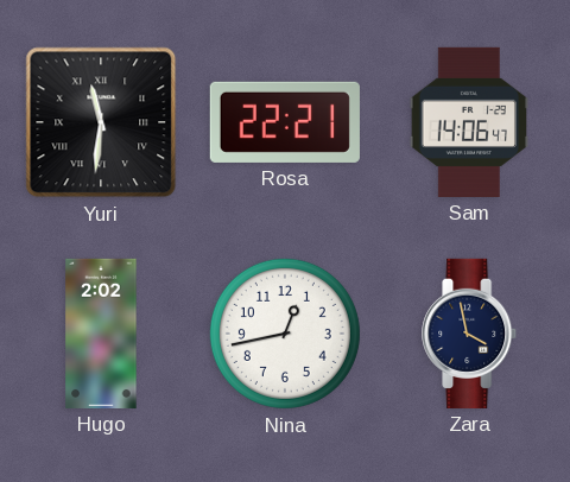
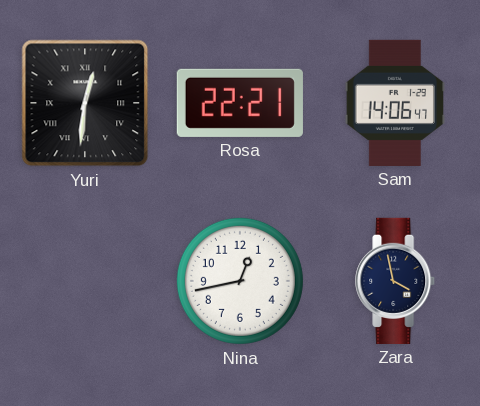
Yuri: 11:31 -> 12:31
Hugo: 2:02 -> none
